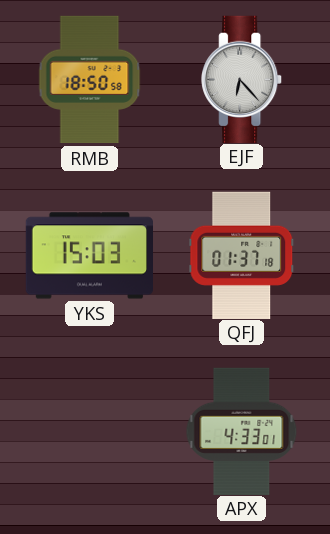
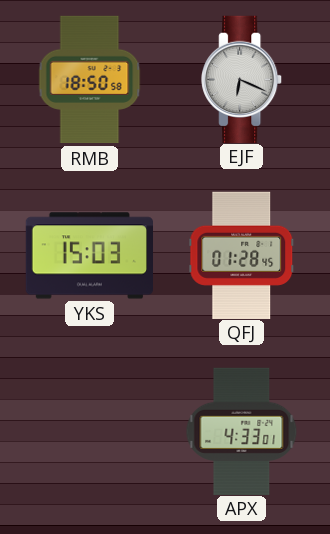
EJF: 6:23 -> 6:19
QFJ: 01:37 -> 01:28
